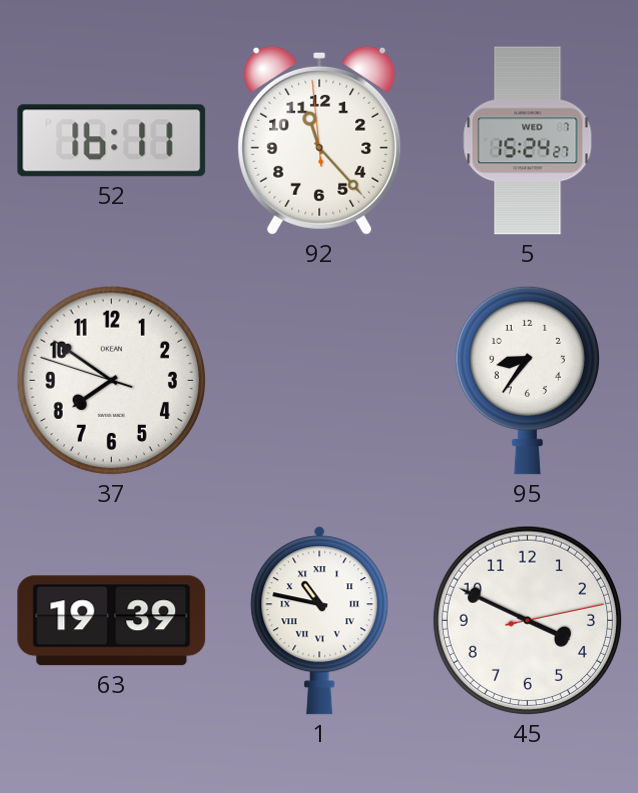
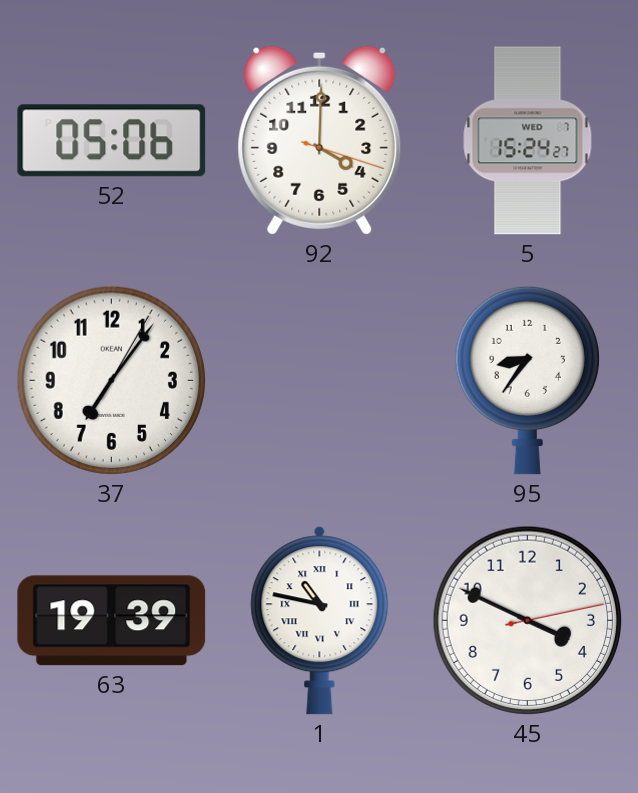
52: 16:11 -> 05:06
92: 11:22 -> 4:00
37: 7:50 -> 7:06
